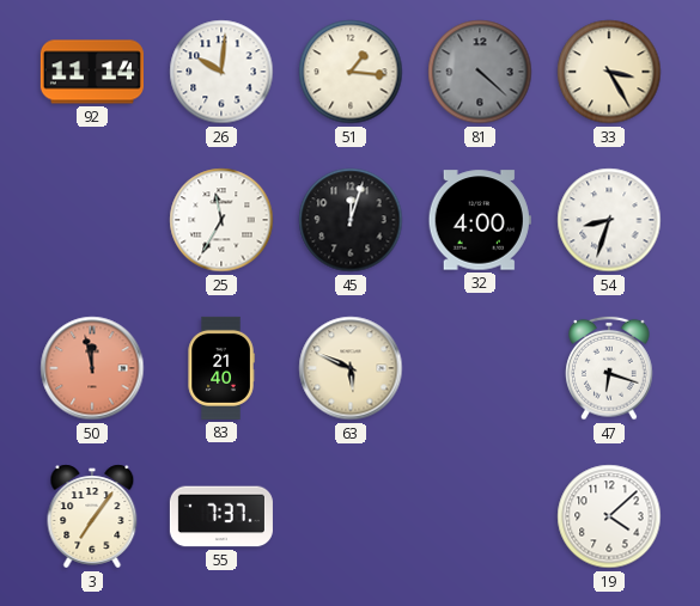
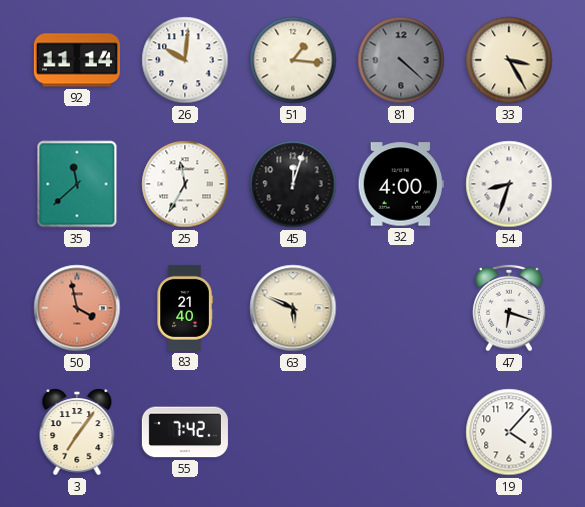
35: none -> 11:38
50: 11:58 -> 3:58
55: 7:37 -> 7:42
19: 4:08 -> 4:07
